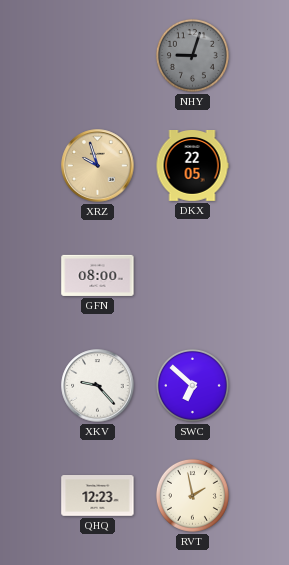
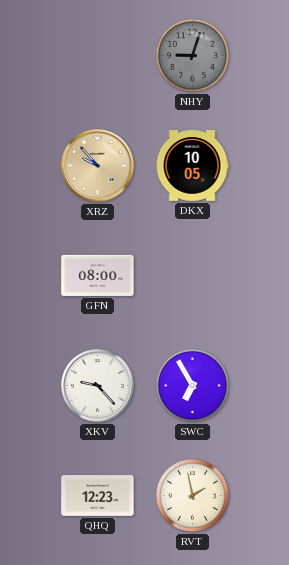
XRZ: 9:57 -> 9:53
DKX: 22:05 -> 10:05
SWC: 6:52 -> 6:55
